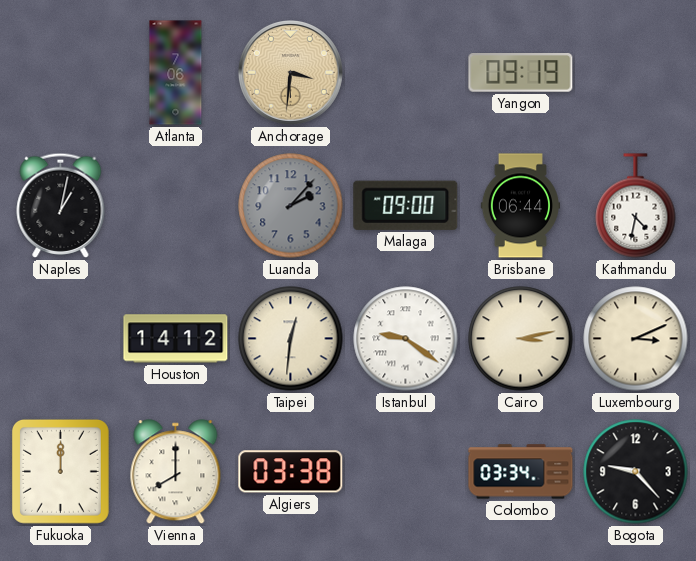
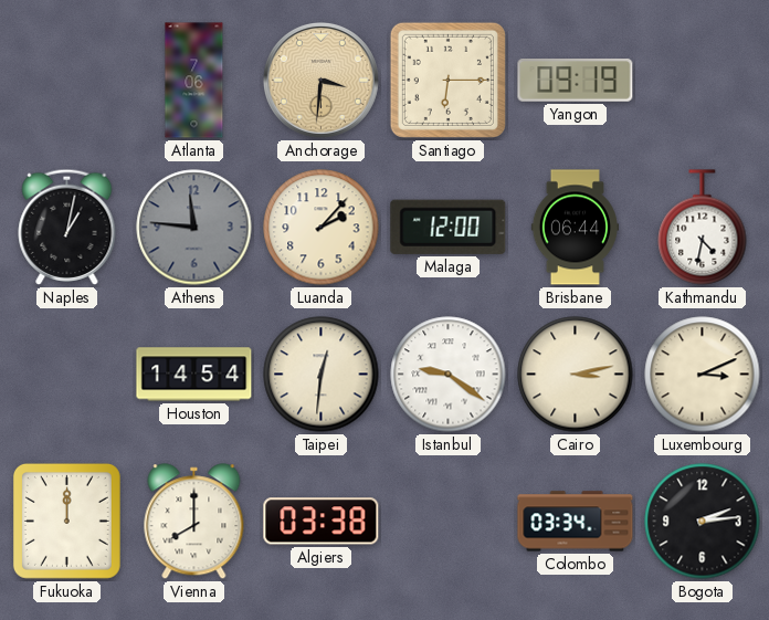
Santiago: none -> 6:15
Athens: none -> 11:46
Luanda dial: grey -> cream
Malaga: 09:00 -> 12:00
Houston: 14:12 -> 14:54
Bogota: 9:23 -> 2:14
